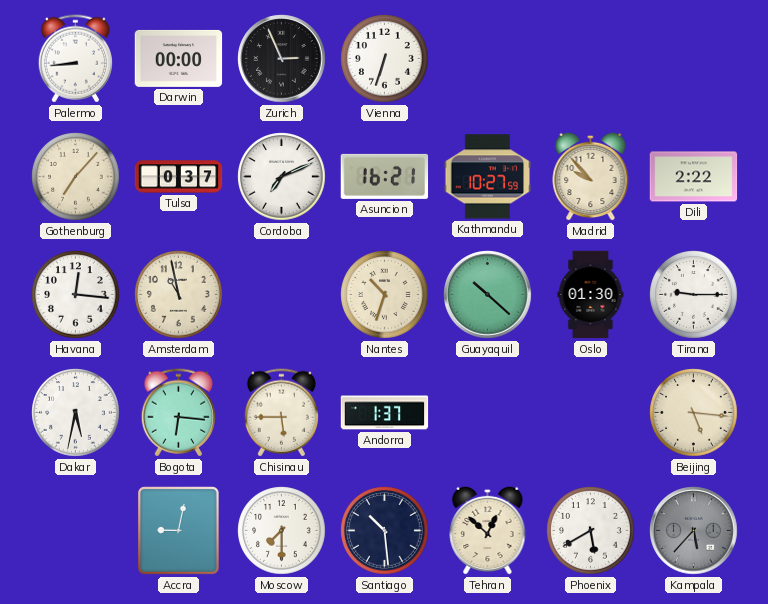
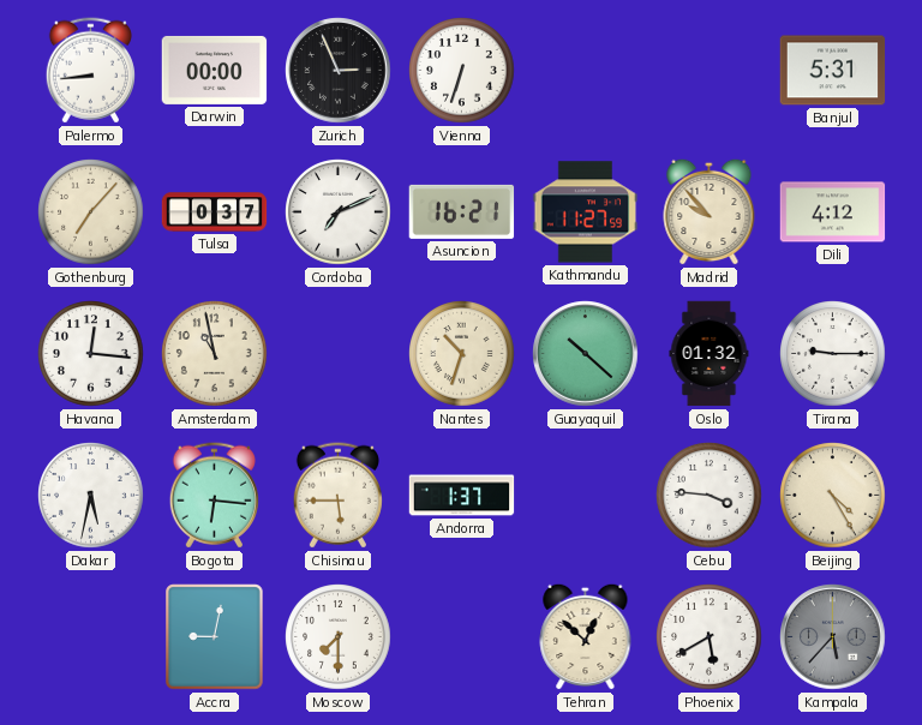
Banjul: none -> 5:31
Kathmandu: 10:27 -> 11:27
Dili: 2:22 -> 4:12
Oslo: 01:30 -> 01:32
Cebu: none -> 3:46
Beijing: 5:16 -> 4:25
Santiago: 10:29 -> none
